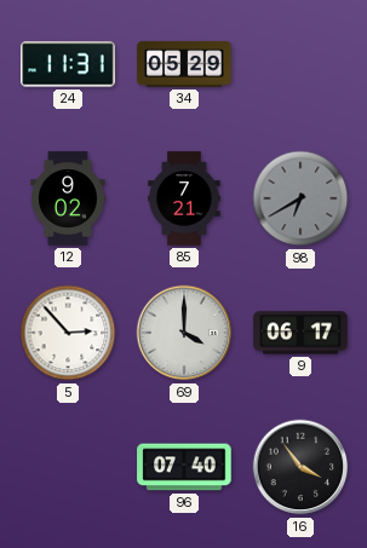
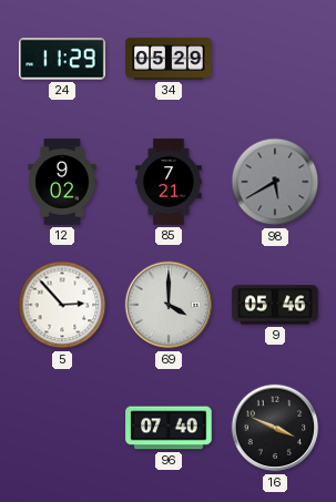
24: 11:31 -> 11:29
98: 6:40 -> 5:40
9: 06:17 -> 05:46
16: 3:54 -> 3:49
